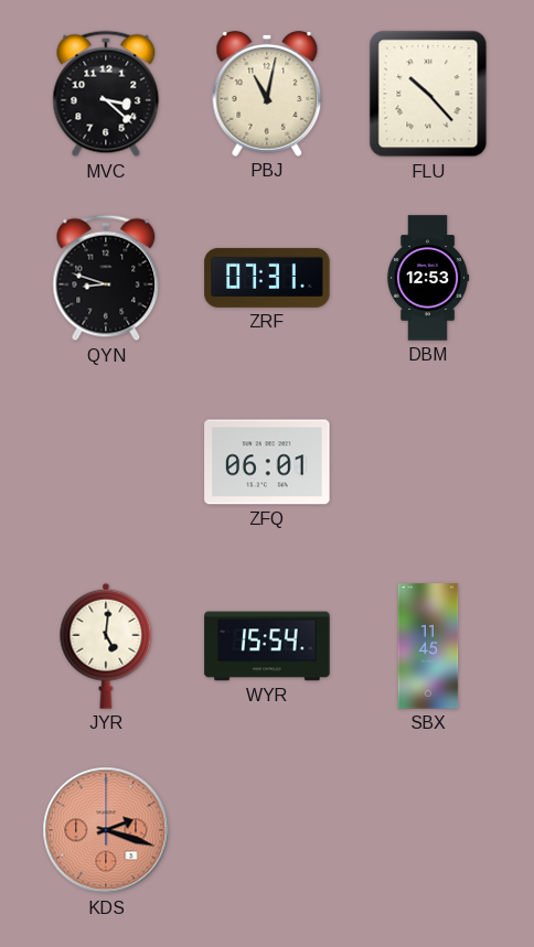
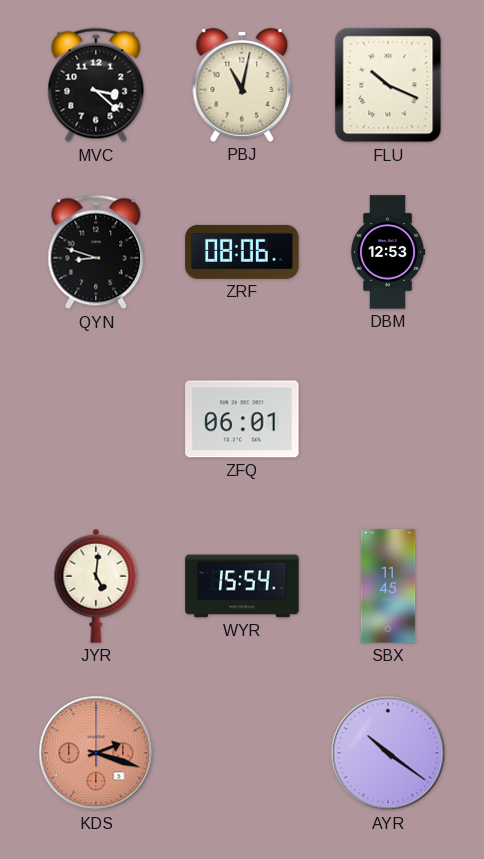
FLU: 10:23 -> 10:19
ZRF: 07:31 -> 08:06
AYR: none -> 10:21
